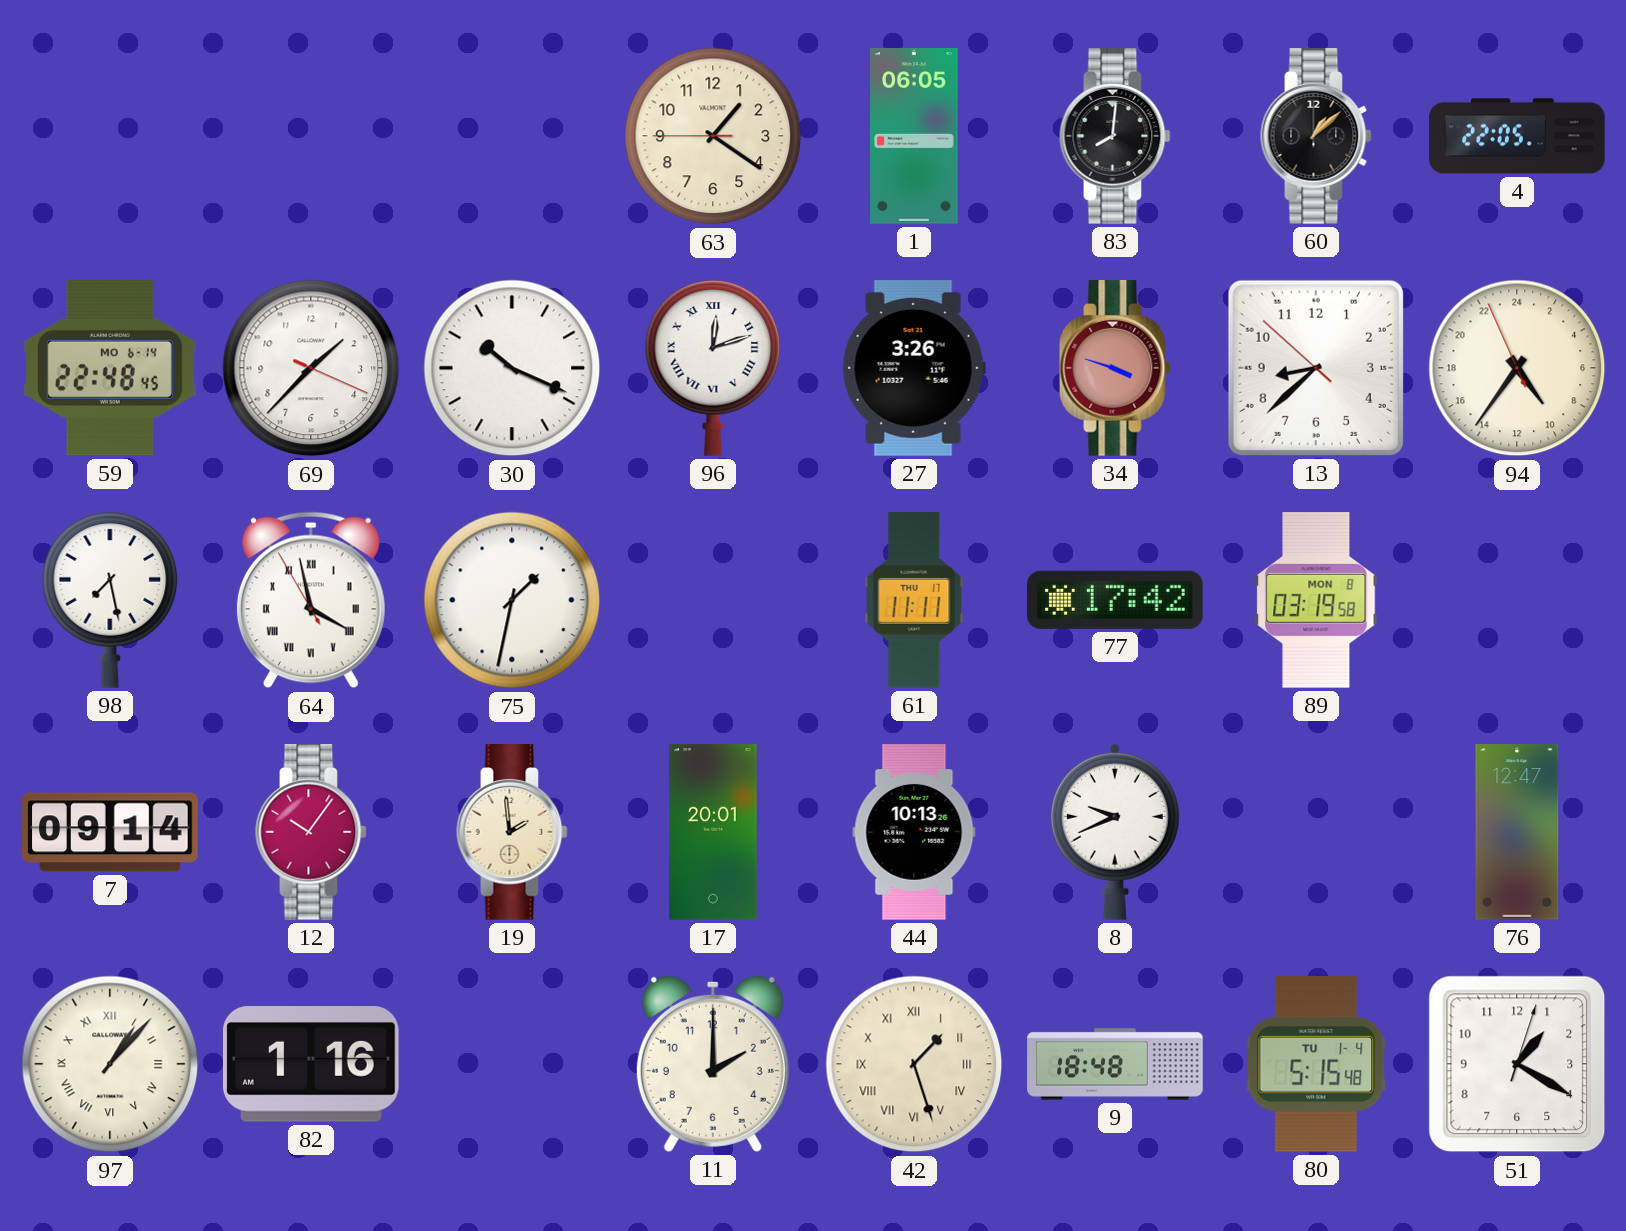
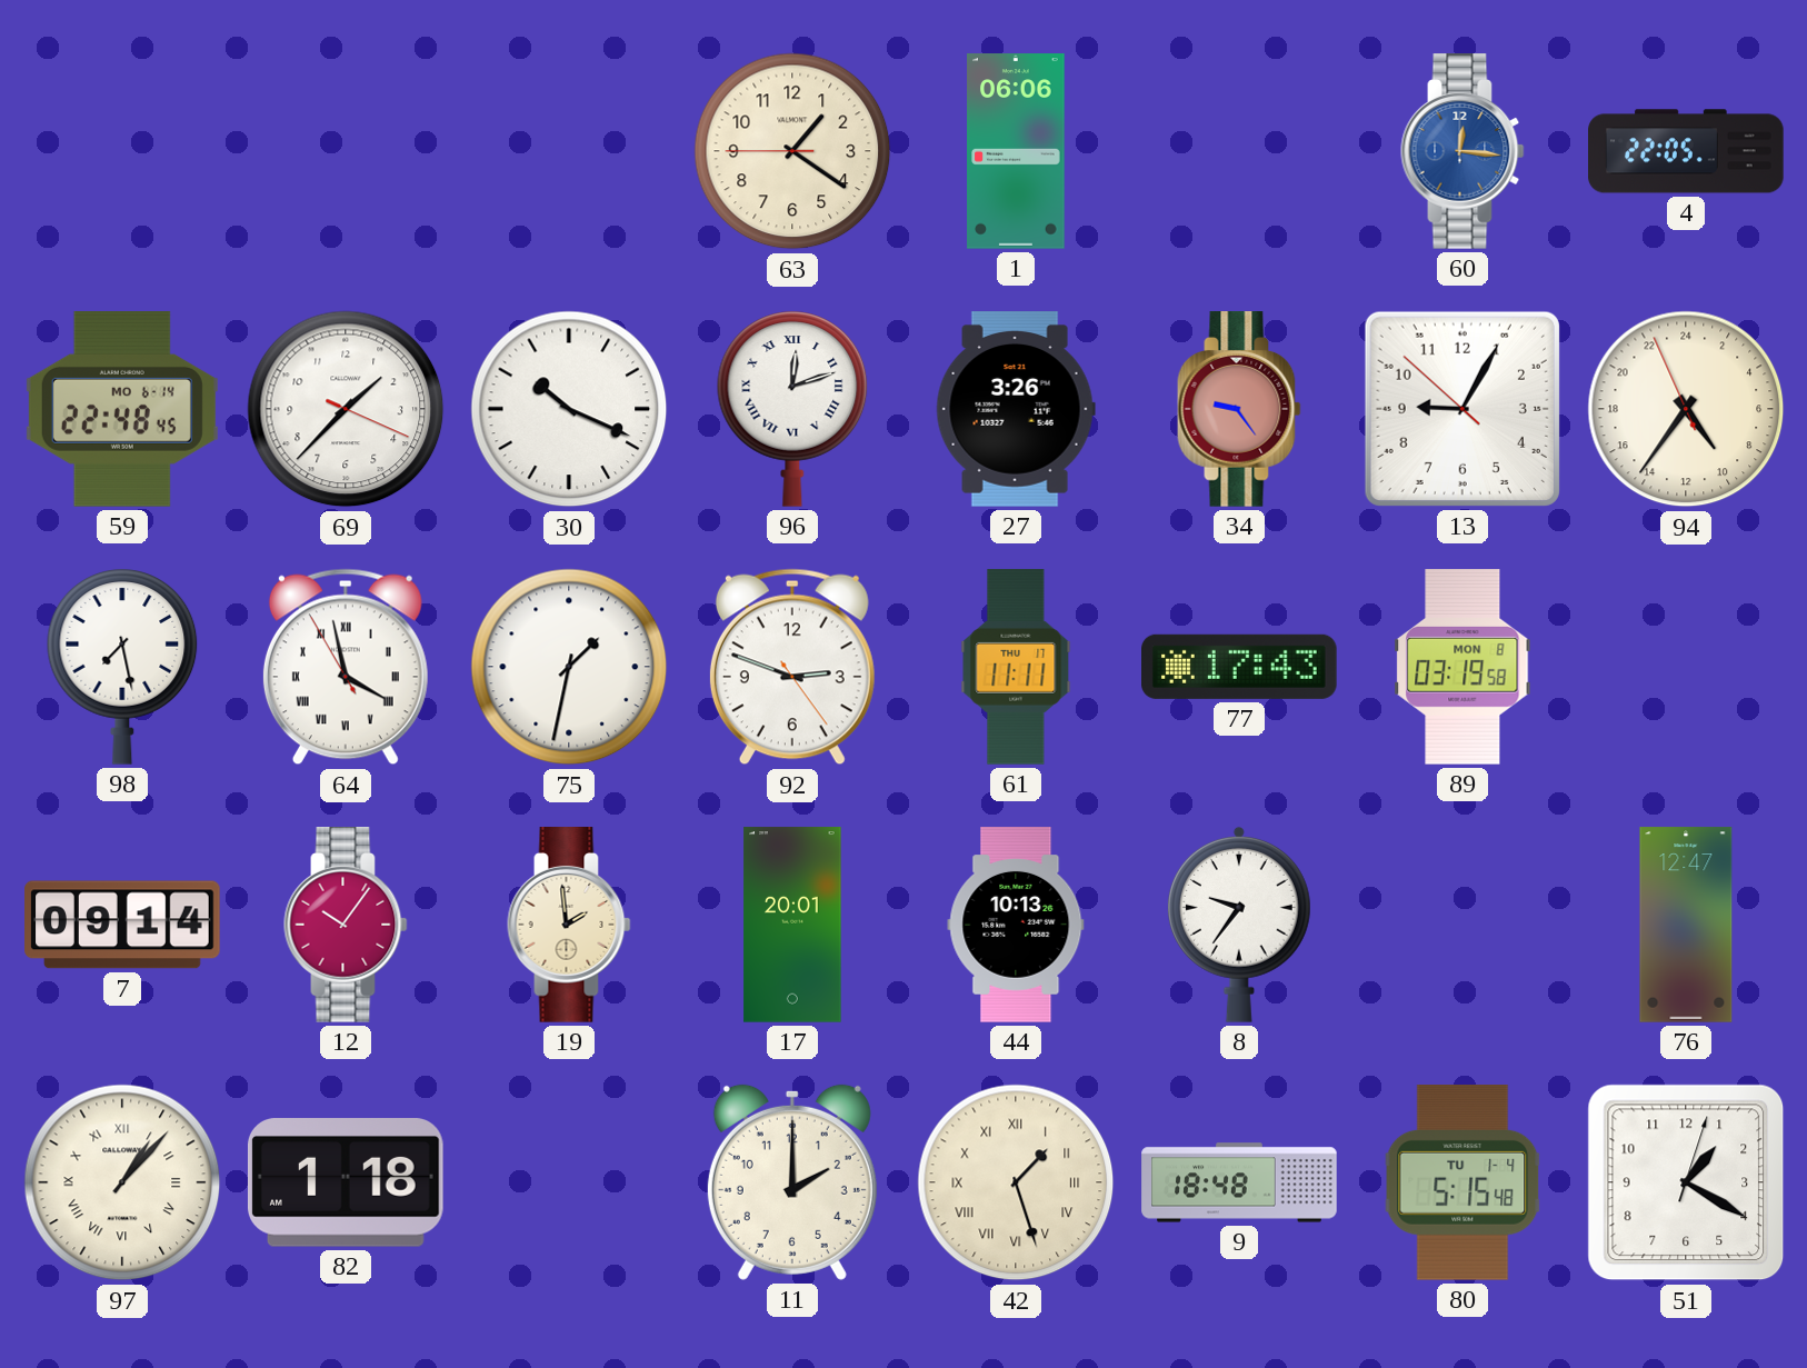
1: 06:05 -> 06:06
83: 8:01 -> none
60: 1:08 -> 12:16
60 dial: black -> blue
34: 3:48 -> 9:24
13: 8:37 -> 9:04
92: none -> 2:48
77: 17:42 -> 17:43
8: 9:41 -> 9:36
82: 1:16 -> 1:18
